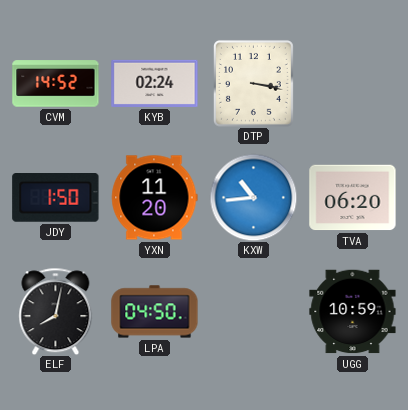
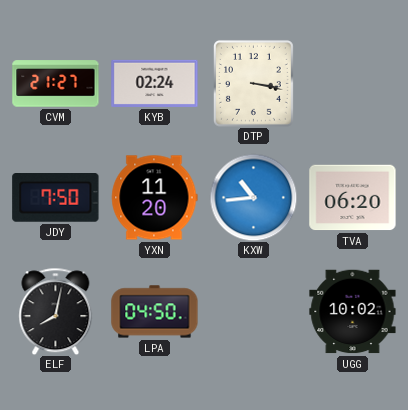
CVM: 14:52 -> 21:27
JDY: 1:50 -> 7:50
UGG: 10:59 -> 10:02
